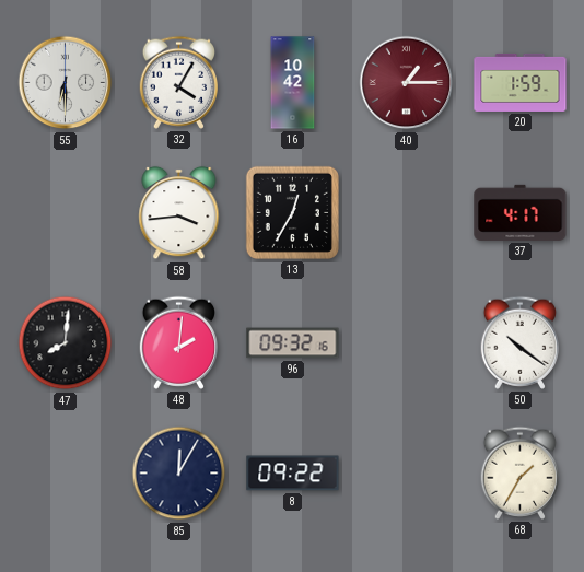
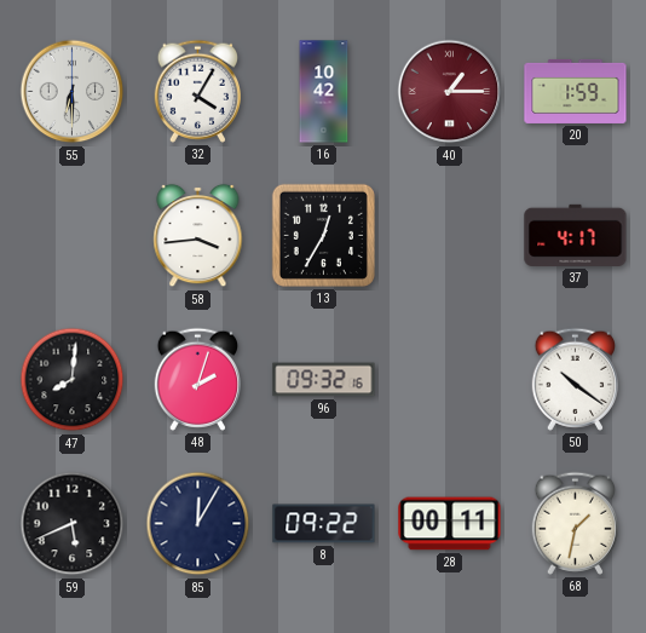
48: 2:01 -> 2:03
59: none -> 5:41
28: none -> 00:11
68: 1:35 -> 1:32
